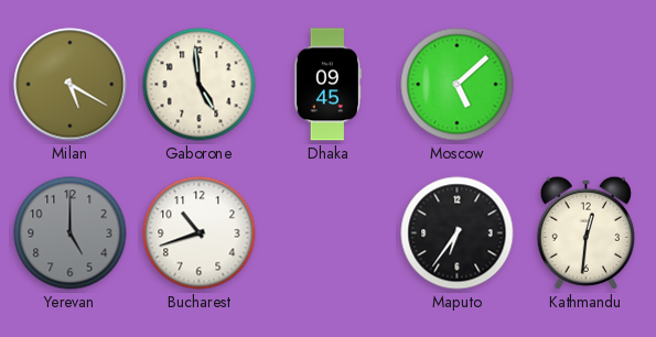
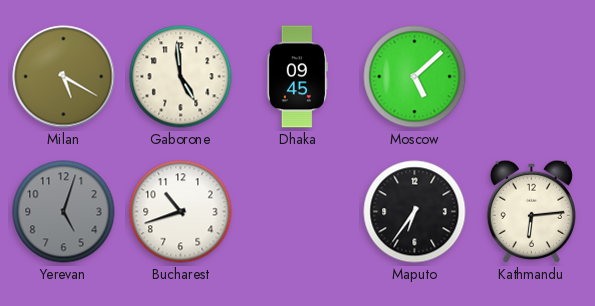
Yerevan: 5:00 -> 5:03
Kathmandu: 12:31 -> 6:14
